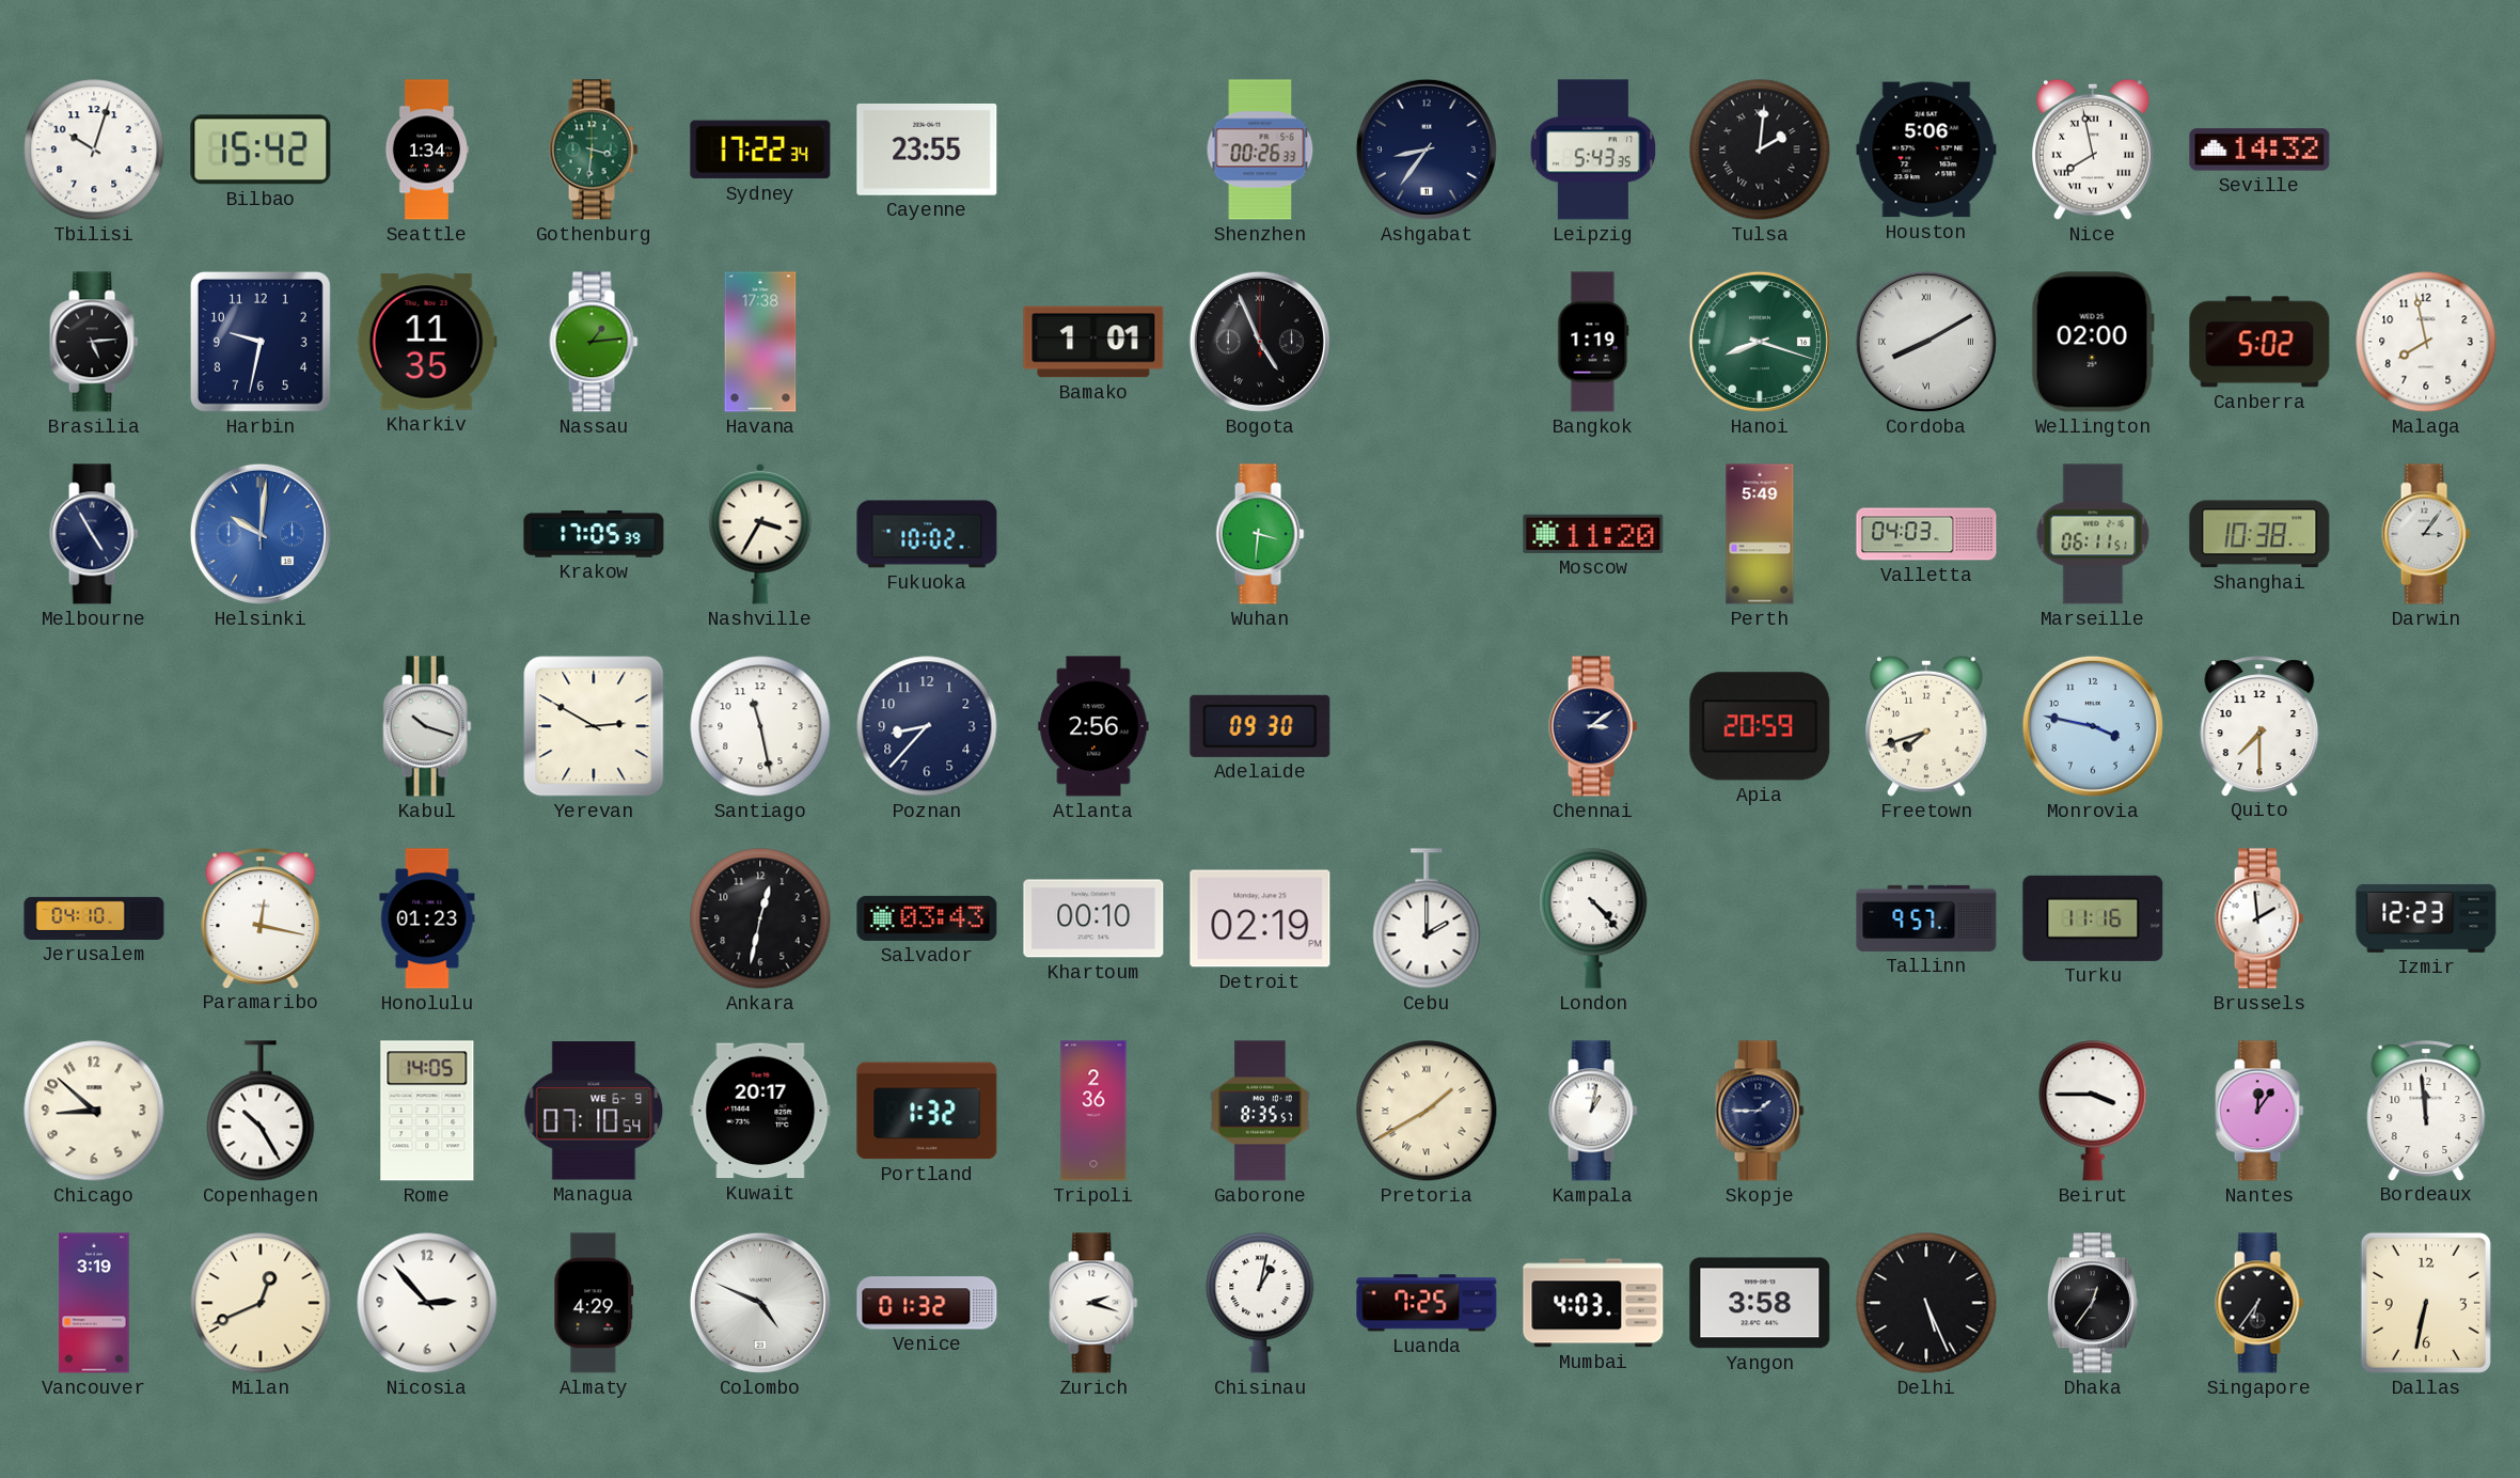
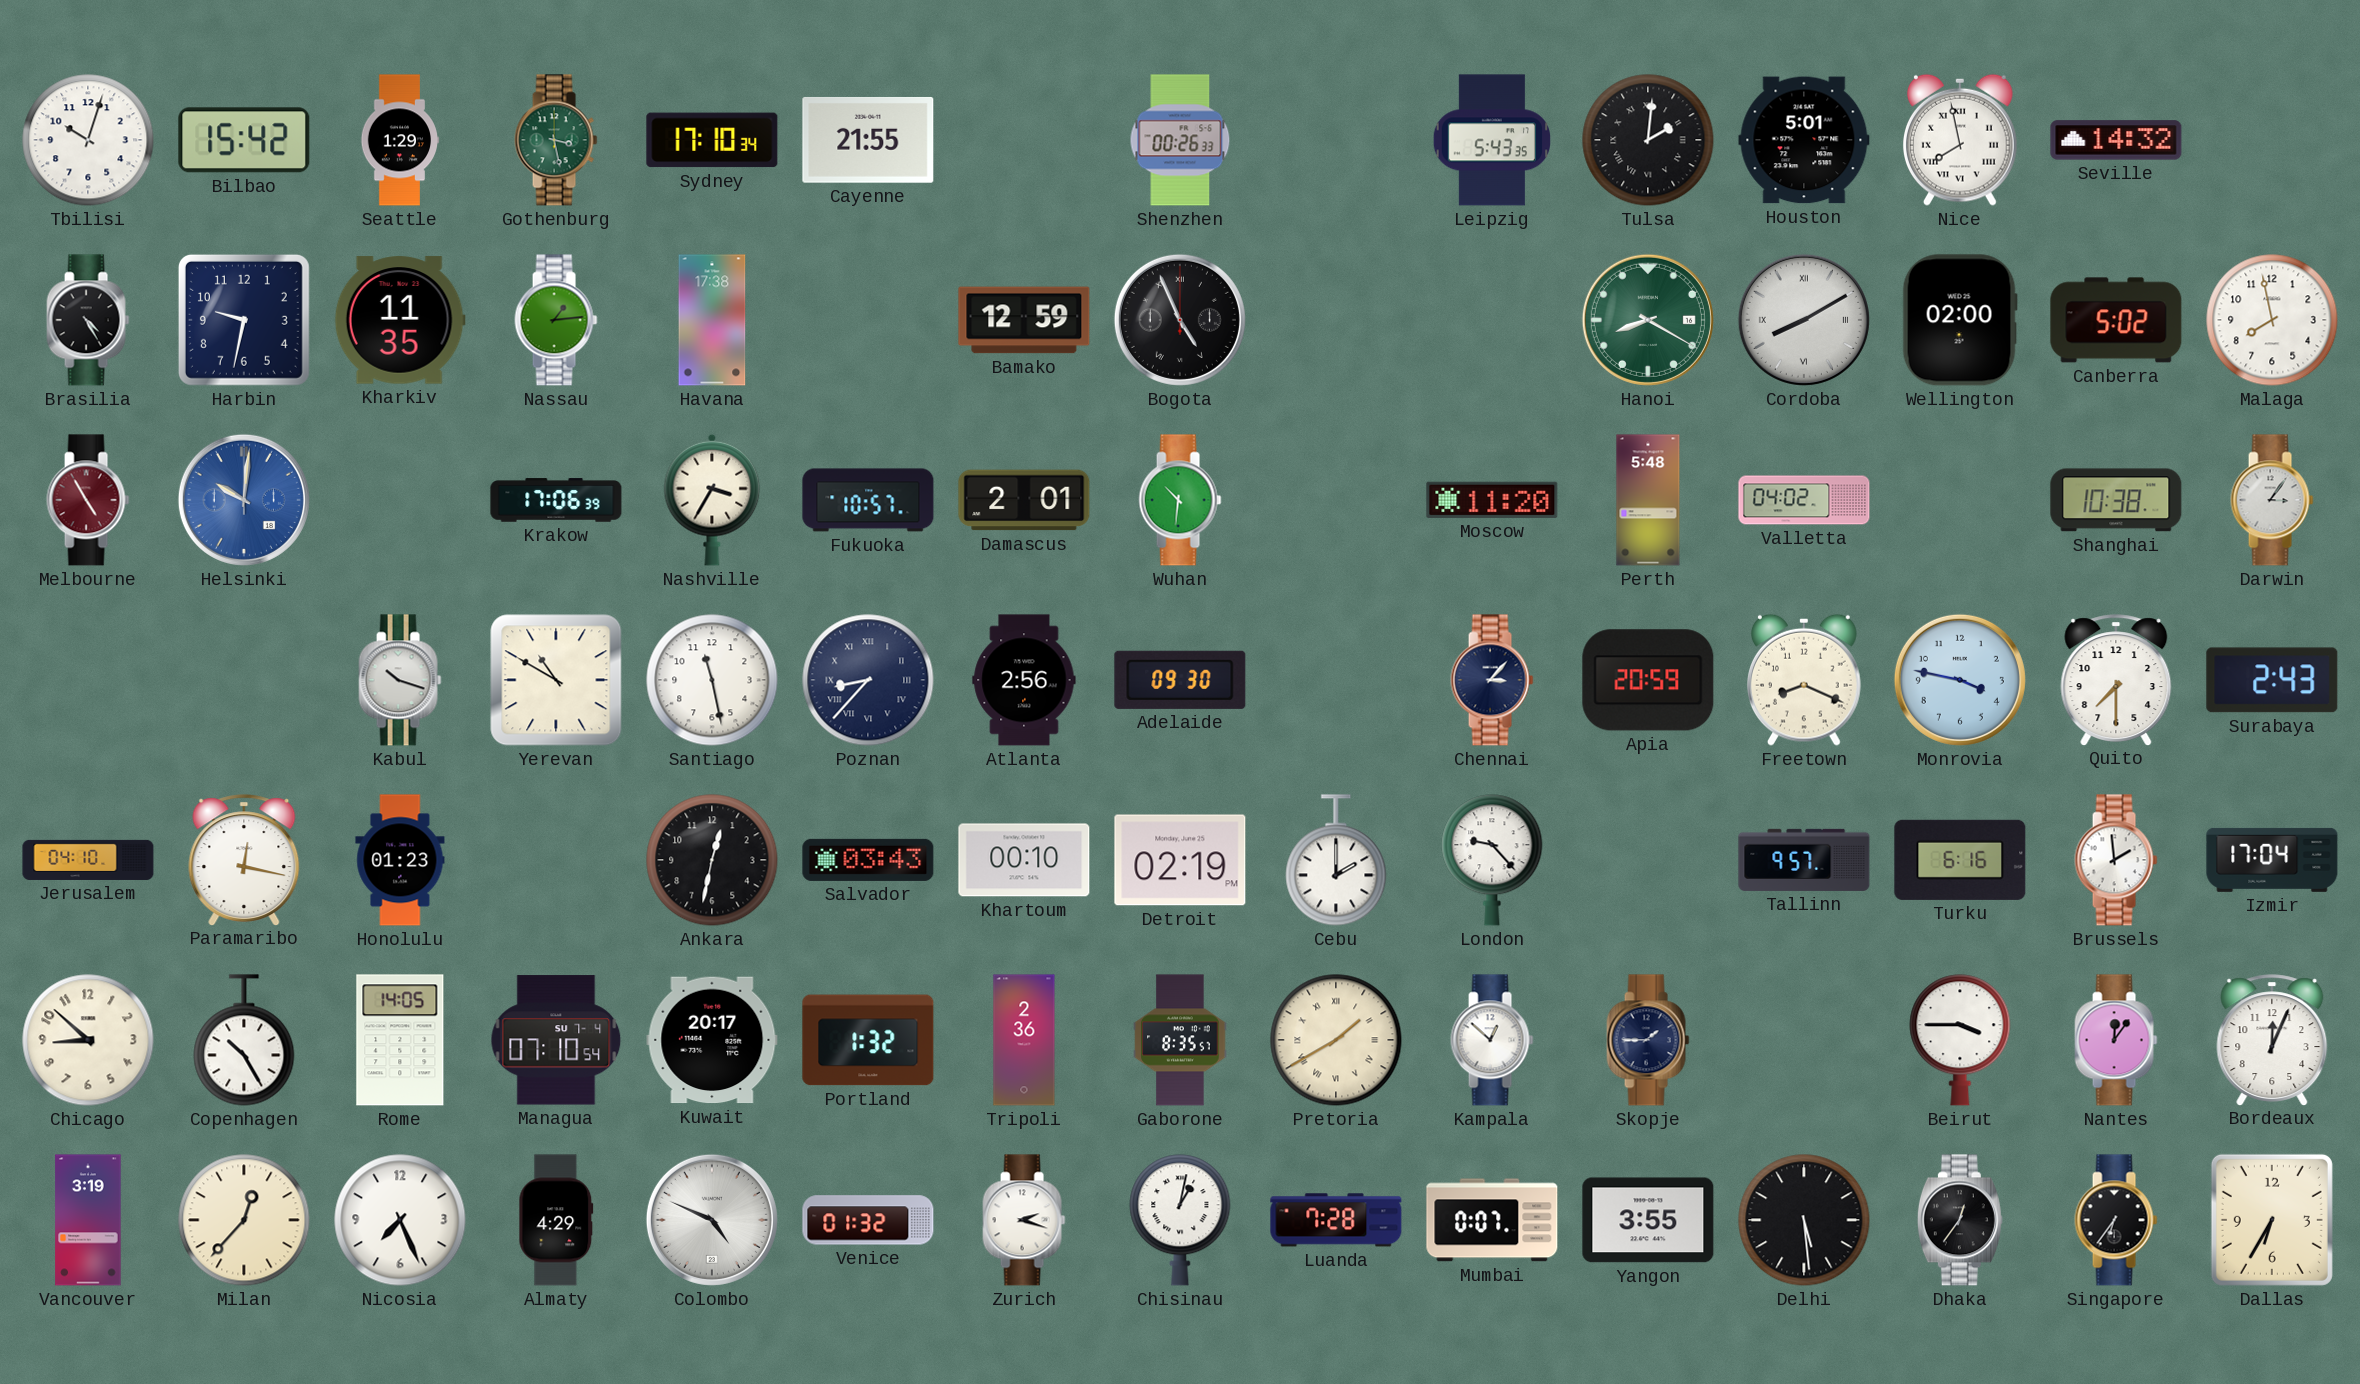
Seattle: 1:34 -> 1:29
Gothenburg: 3:31 -> 3:28
Sydney: 17:22 -> 17:10
Cayenne: 23:55 -> 21:55
Ashgabat: 8:36 -> none
Houston: 5:06 -> 5:01
Brasilia: 5:14 -> 4:25
Bamako: 1:01 -> 12:59
Bangkok: 1:19 -> none
Hanoi: 8:18 -> 8:20
Melbourne dial: navy -> burgundy
Krakow: 17:05 -> 17:06
Fukuoka: 10:02 -> 10:57
Damascus: none -> 2:01
Wuhan: 3:31 -> 10:31
Perth: 5:49 -> 5:48
Valletta: 04:03 -> 04:02
Marseille: 06:11 -> none
Yerevan: 2:50 -> 10:50
Poznan numerals: Arabic -> Roman
Chennai: 3:09 -> 3:07
Freetown: 7:42 -> 8:19
Surabaya: none -> 2:43
London: 4:23 -> 9:23
Turku: 11:16 -> 6:16
Izmir: 12:23 -> 17:04
Managua date: WE 6-9 -> SU 7-4
Kampala: 1:02 -> 12:52
Bordeaux: 11:59 -> 12:04
Milan: 12:41 -> 12:37
Nicosia: 2:53 -> 7:26
Luanda: 7:25 -> 7:28
Mumbai: 4:03 -> 0:07
Yangon: 3:58 -> 3:55
Delhi: 5:26 -> 5:29
Dallas: 6:32 -> 6:35
